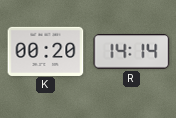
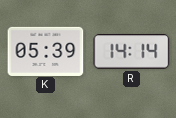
K: 00:20 -> 05:39
